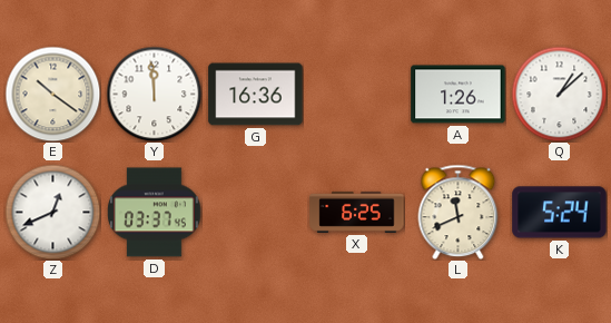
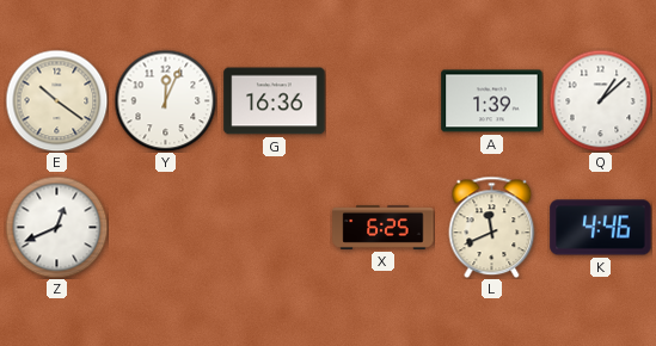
Y: 11:59 -> 12:04
A: 1:26 -> 1:39
D: 03:37 -> none
K: 5:24 -> 4:46
